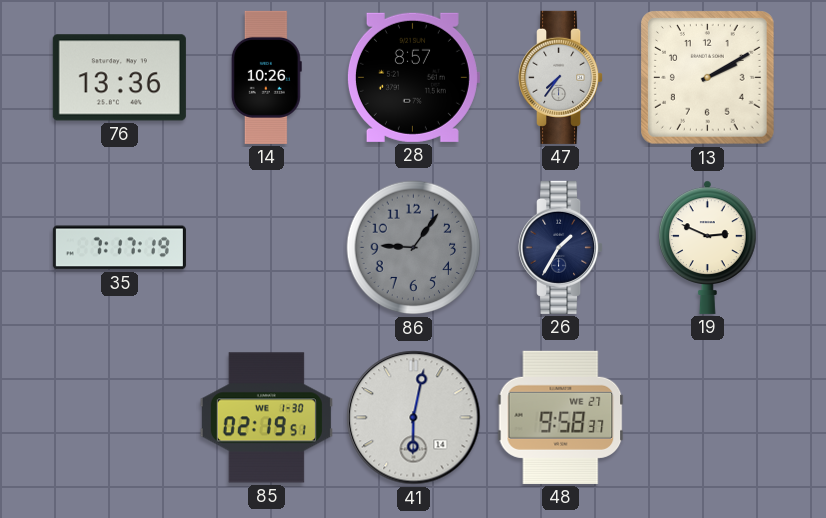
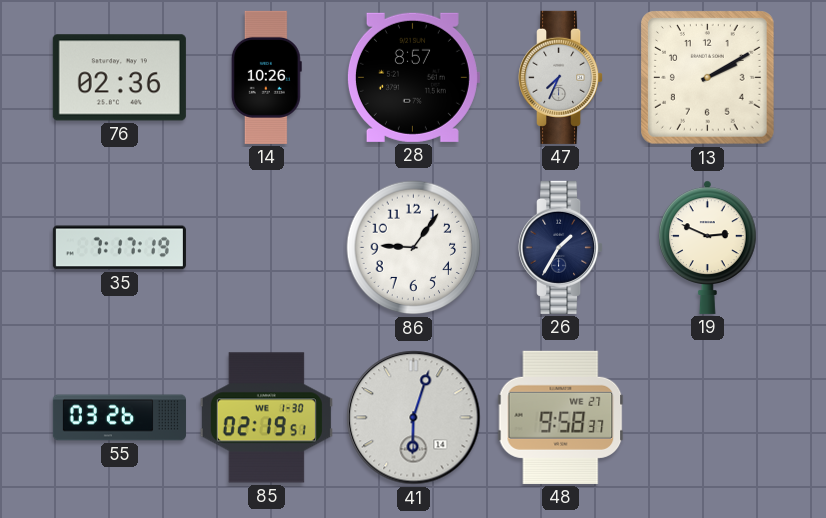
76: 13:36 -> 02:36
47: 7:36 -> 7:34
86 dial: grey -> white
55: none -> 03:26
41: 6:02 -> 6:03
